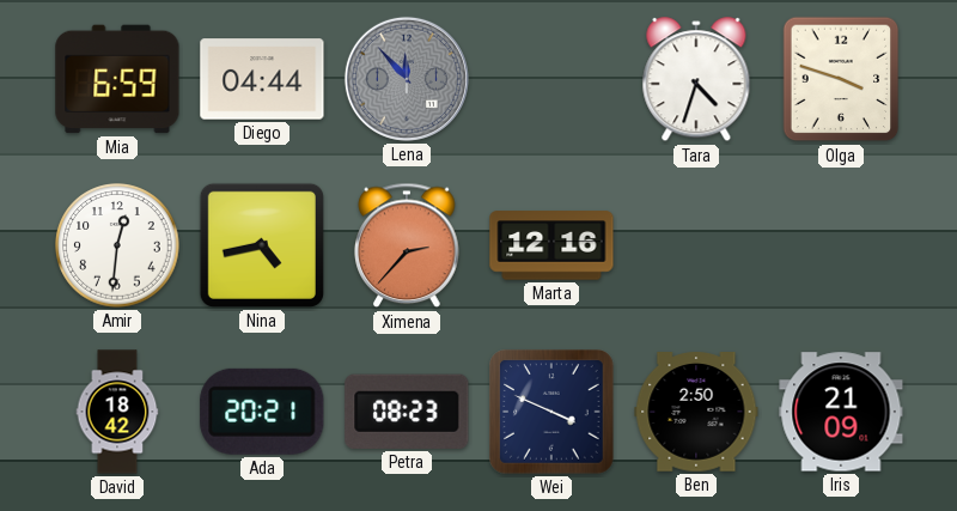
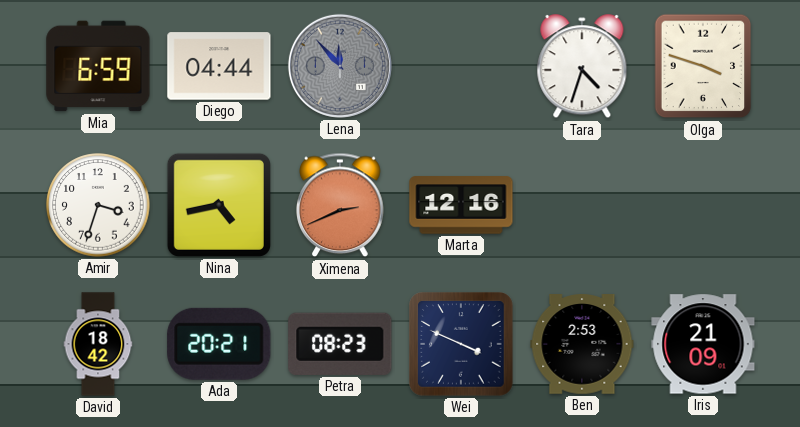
Amir: 12:31 -> 3:33
Ximena: 2:37 -> 2:41
Ben: 2:50 -> 2:53
